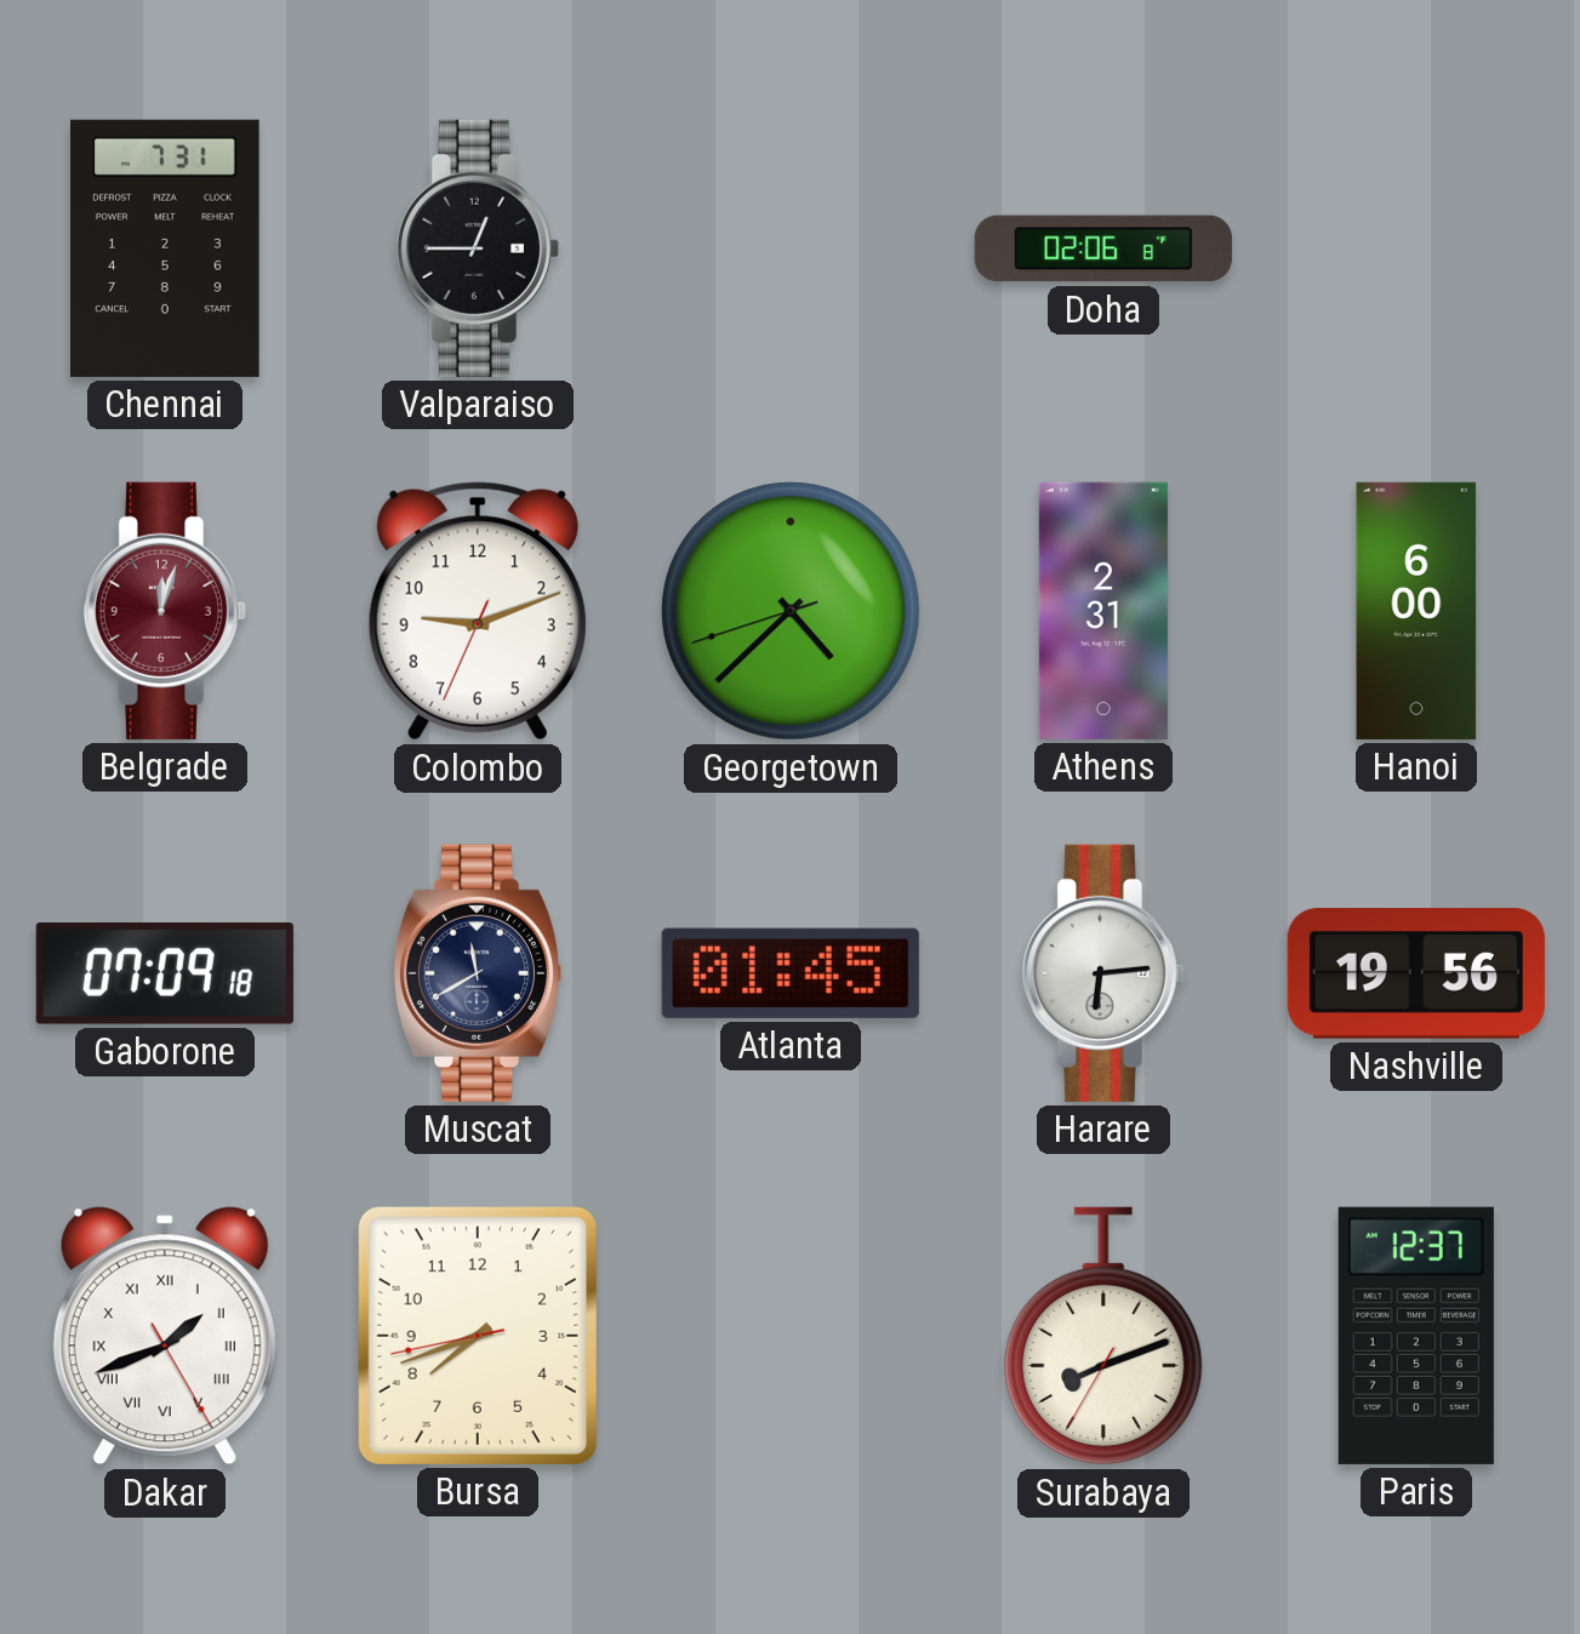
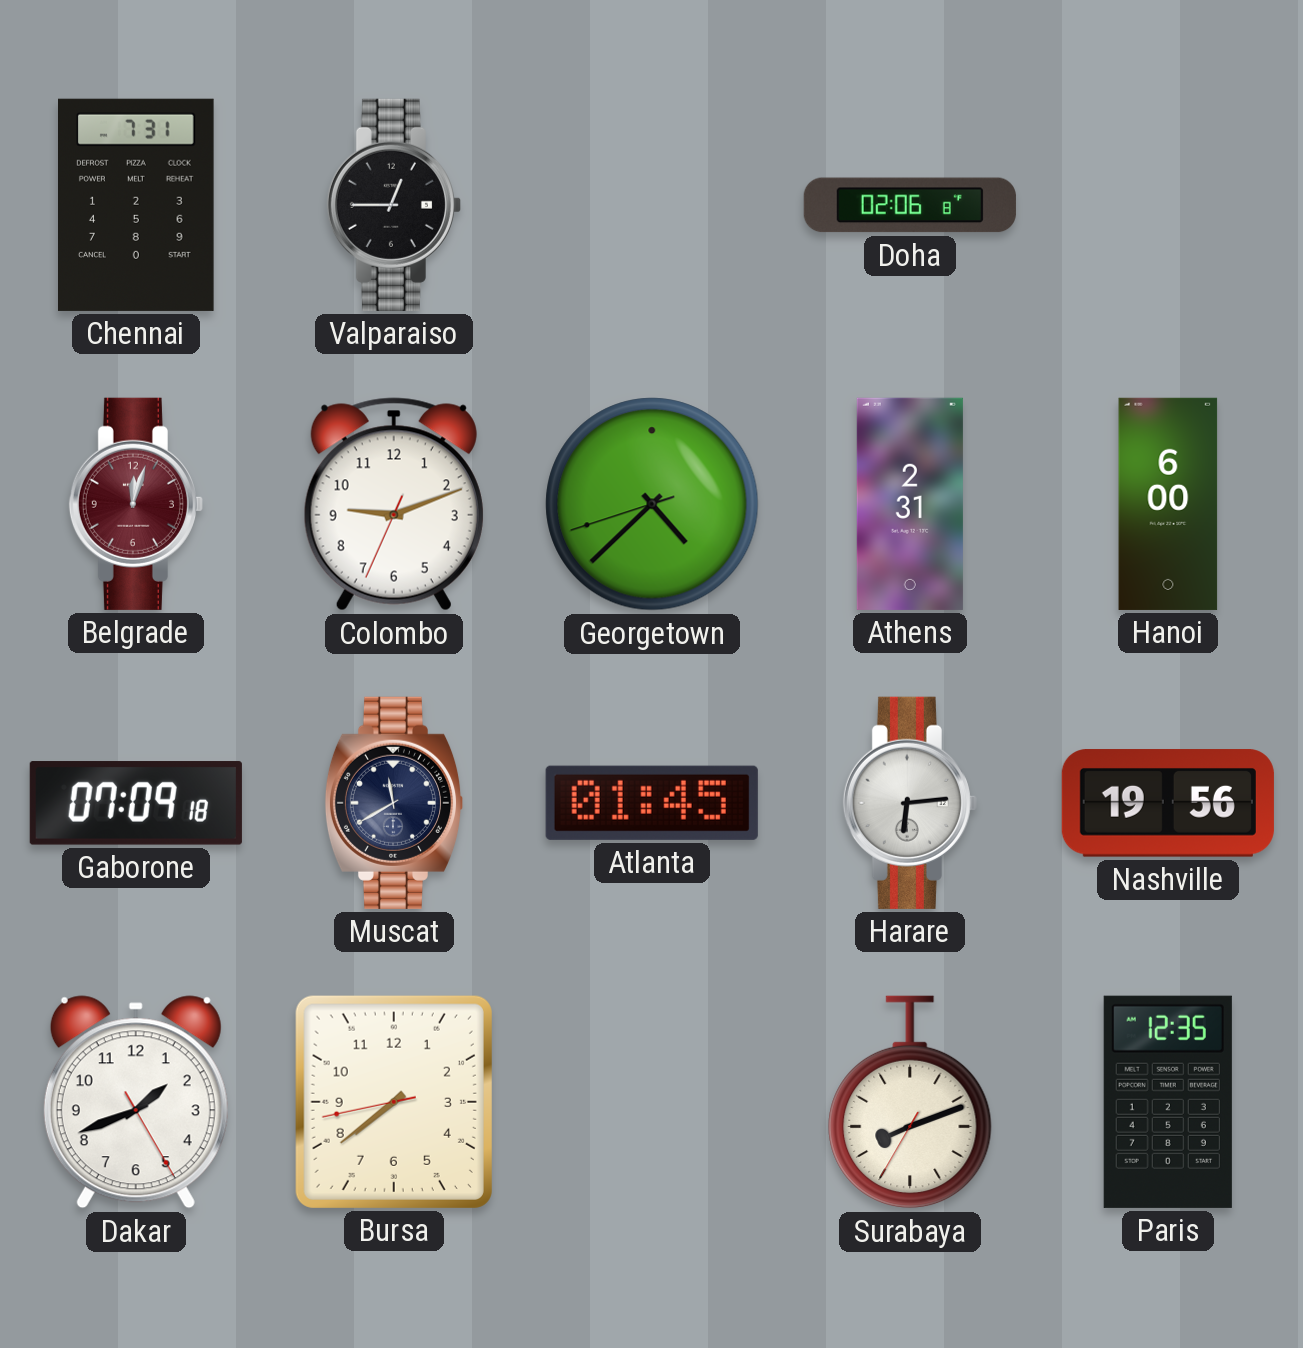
Dakar numerals: Roman -> Arabic
Bursa: 7:41 -> 7:38
Paris: 12:37 -> 12:35
